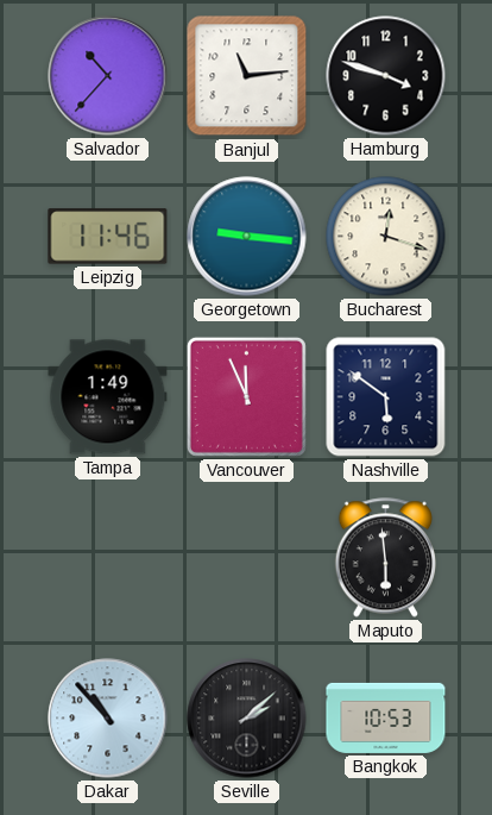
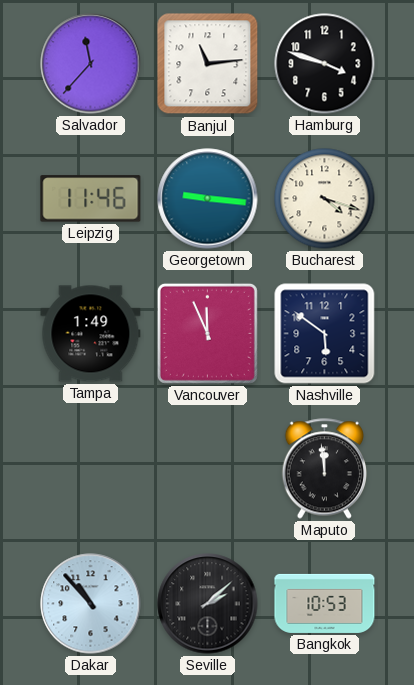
Salvador: 10:37 -> 11:37
Bucharest: 12:18 -> 4:18
Maputo: 5:59 -> 11:59
